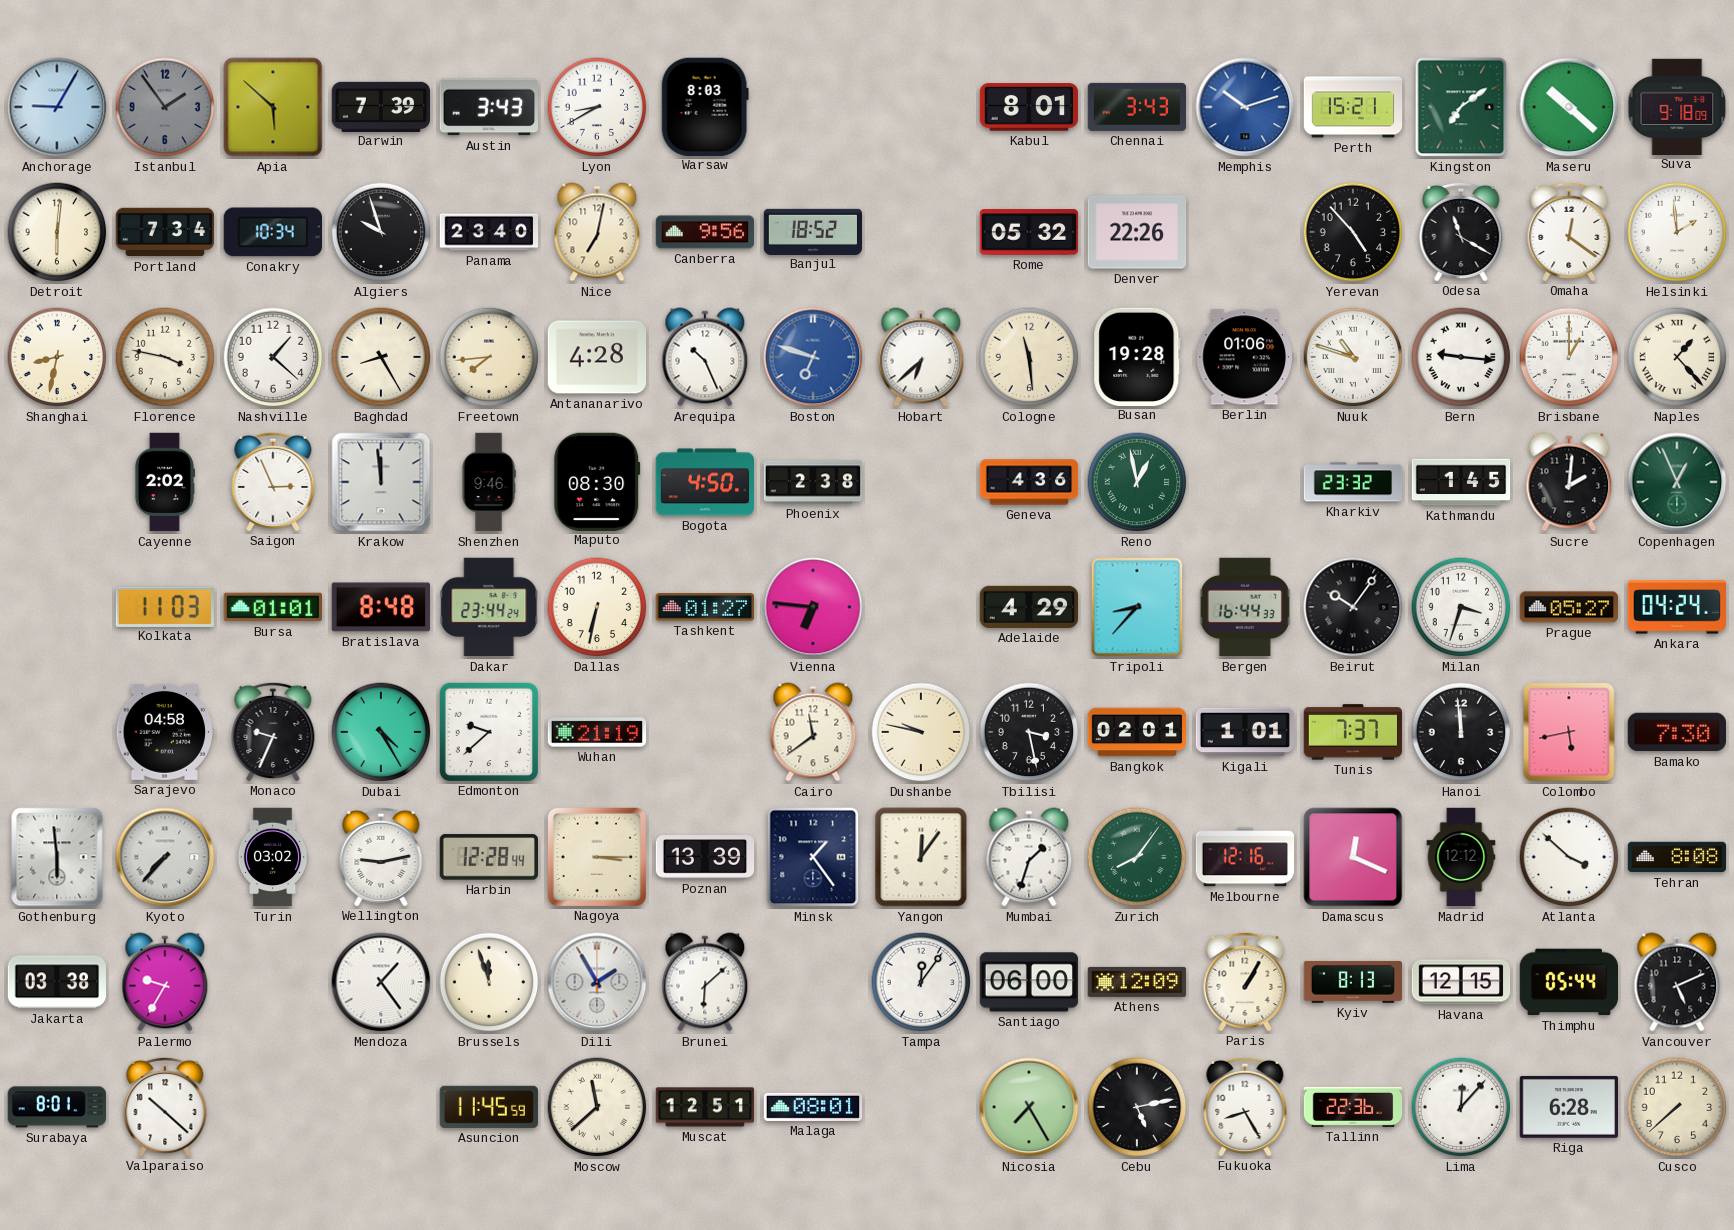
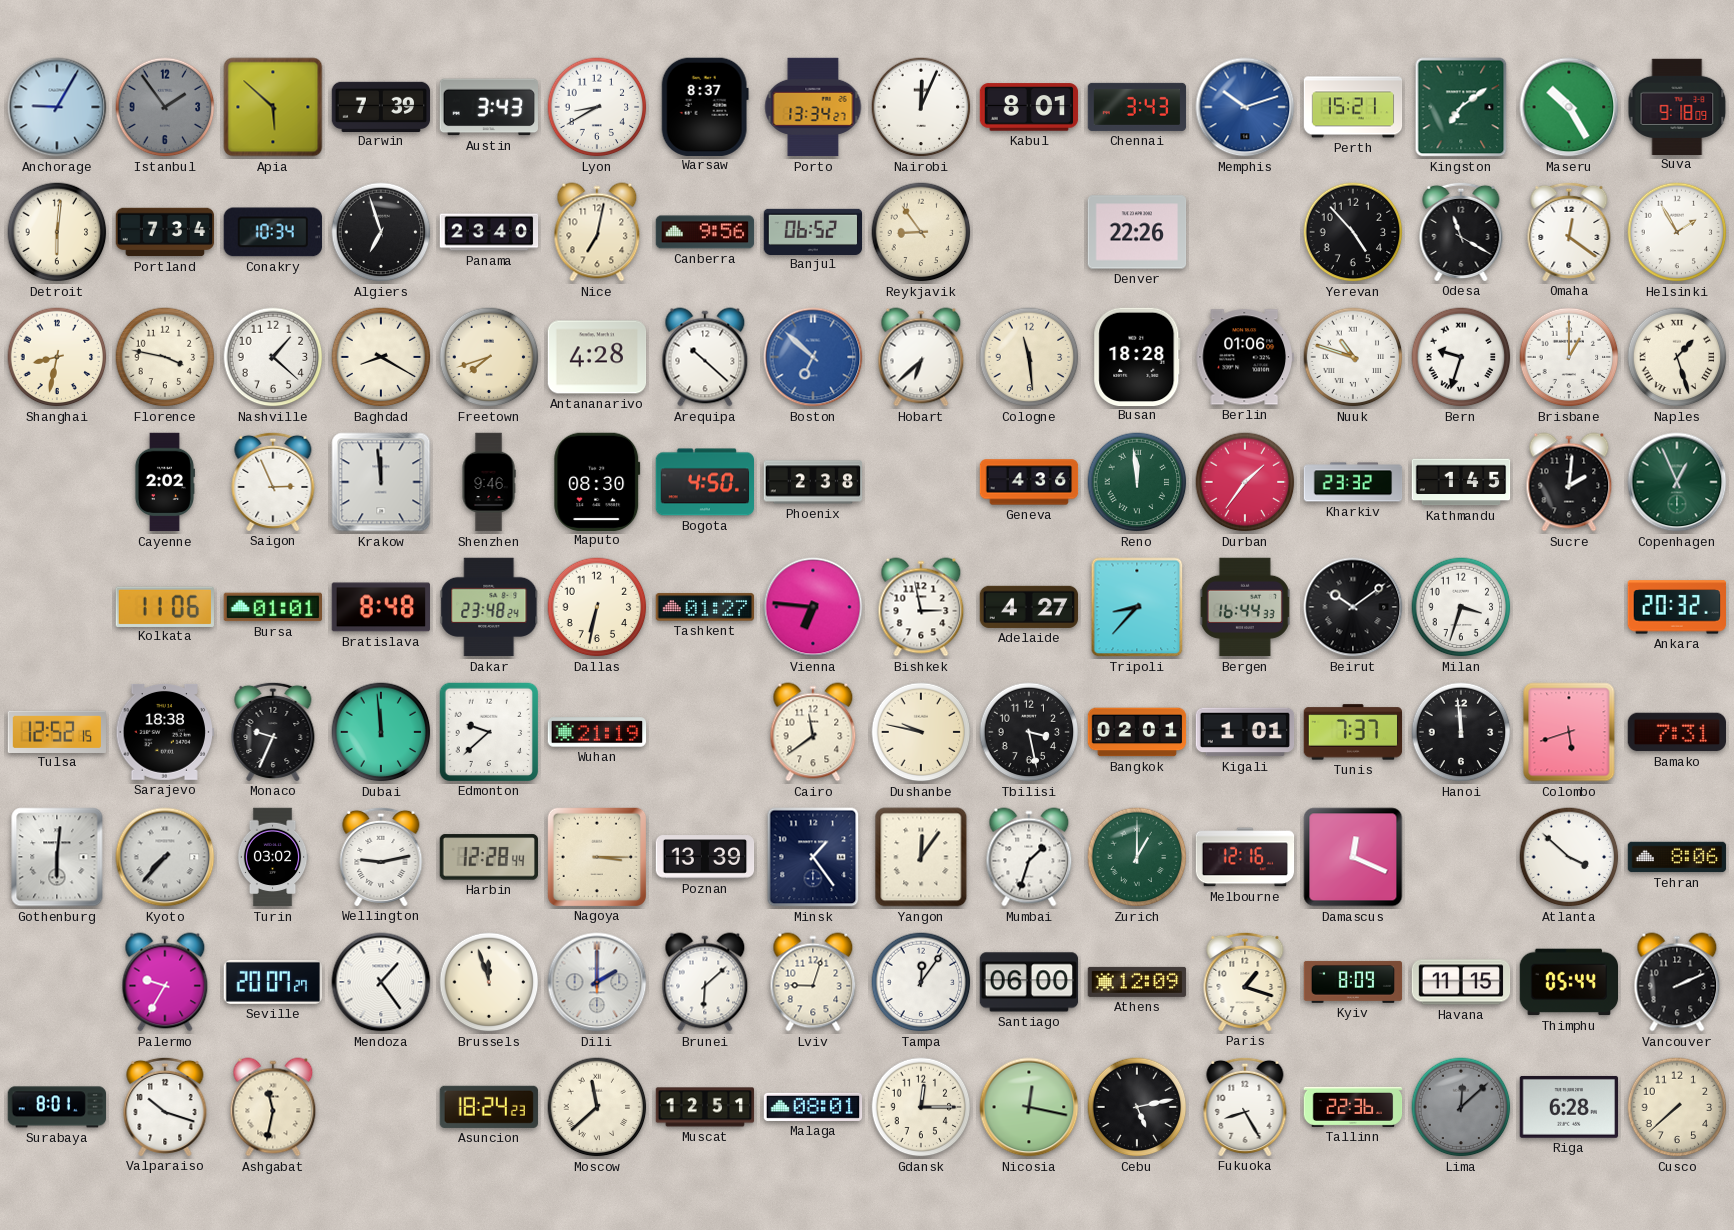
Warsaw: 8:03 -> 8:37
Porto: none -> 13:34
Nairobi: none -> 12:04
Maseru: 10:22 -> 10:25
Algiers: 9:57 -> 6:57
Banjul: 18:52 -> 06:52
Reykjavik: none -> 8:54
Rome: 05:32 -> none
Helsinki: 1:59 -> 1:55
Baghdad: 8:25 -> 8:20
Freetown: 7:44 -> 7:42
Arequipa: 10:26 -> 10:22
Boston: 6:48 -> 6:52
Busan: 19:28 -> 18:28
Bern: 9:16 -> 9:33
Naples: 1:23 -> 1:27
Reno: 12:58 -> 11:59
Durban: none -> 1:36
Kolkata: 11:03 -> 11:06
Dakar: 23:44 -> 23:48
Bishkek: none -> 2:58
Adelaide: 4:29 -> 4:27
Beirut: 10:06 -> 10:09
Prague: 05:27 -> none
Ankara: 04:24 -> 20:32
Tulsa: none -> 12:52
Sarajevo: 04:58 -> 18:38
Dubai: 4:25 -> 11:59
Colombo: 5:43 -> 5:42
Bamako: 7:30 -> 7:31
Gothenburg: 5:59 -> 6:01
Zurich: 8:06 -> 1:00
Madrid: 12:12 -> none
Tehran: 8:08 -> 8:06
Jakarta: 03:38 -> none
Seville: none -> 20:07
Dili: 1:55 -> 2:00
Lviv: none -> 9:03
Paris: 1:05 -> 1:18
Kyiv: 8:13 -> 8:09
Havana: 12:15 -> 11:15
Vancouver: 5:11 -> 2:11
Valparaiso: 10:22 -> 10:18
Ashgabat: none -> 11:32
Asuncion: 11:45 -> 18:24
Gdansk: none -> 12:15
Nicosia: 7:25 -> 12:17
Lima: 12:07 -> 12:08
Lima dial: white -> grey
